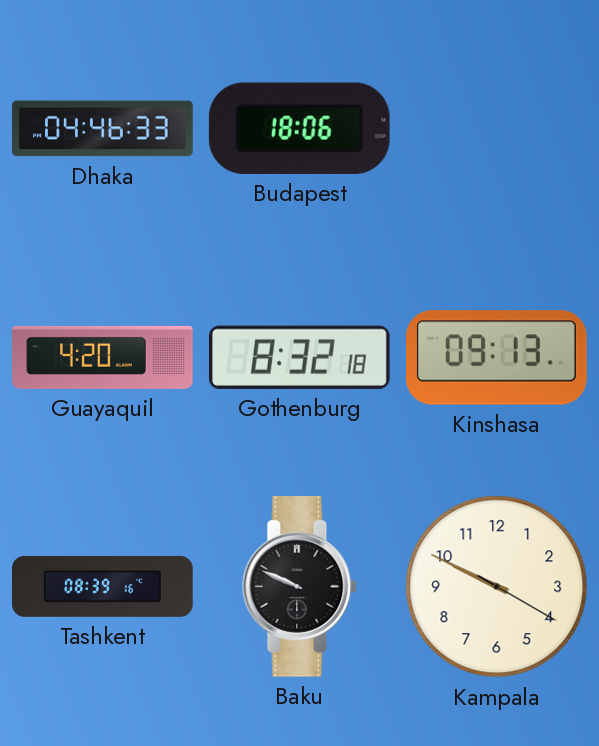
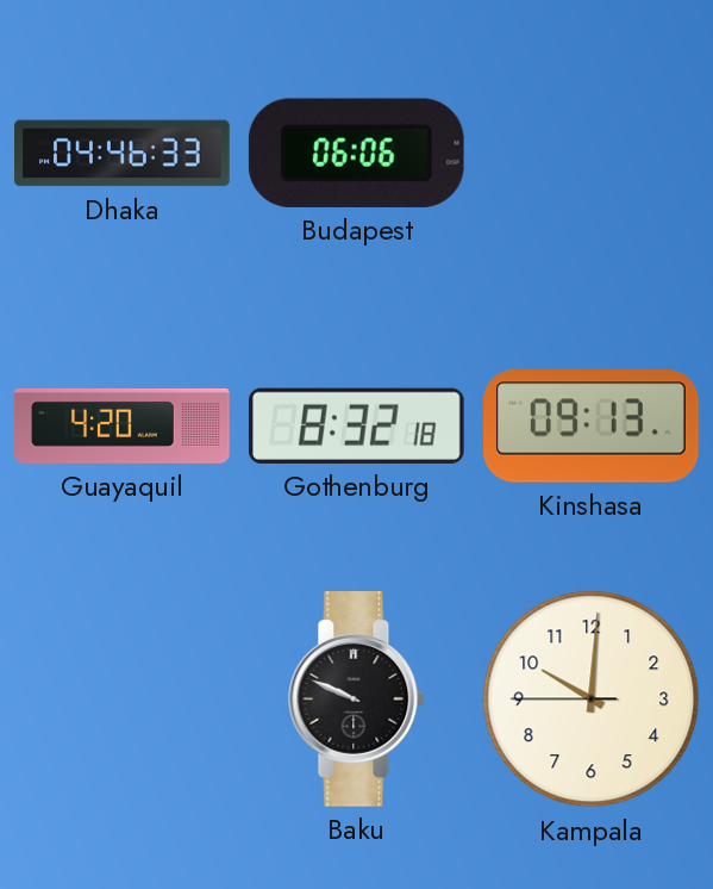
Budapest: 18:06 -> 06:06
Tashkent: 08:39 -> none
Kampala: 9:49 -> 10:00
